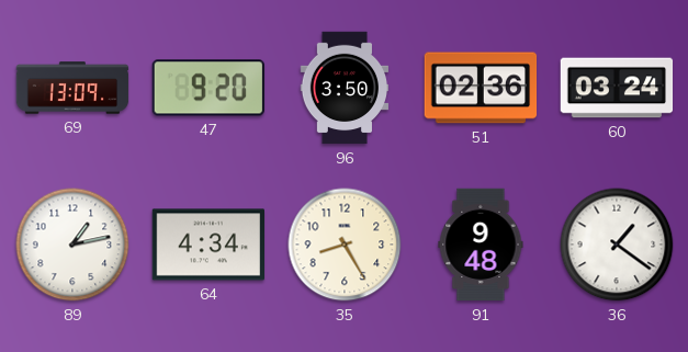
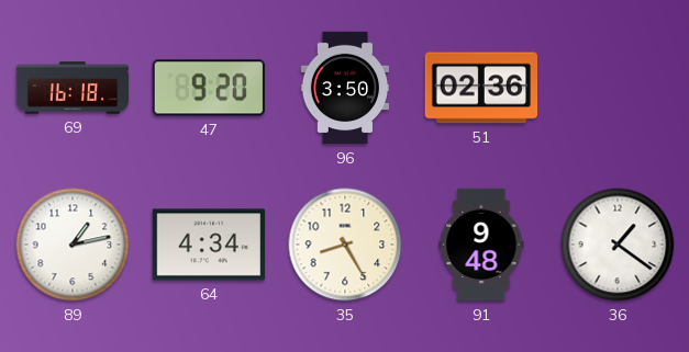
69: 13:09 -> 16:18
60: 03:24 -> none
